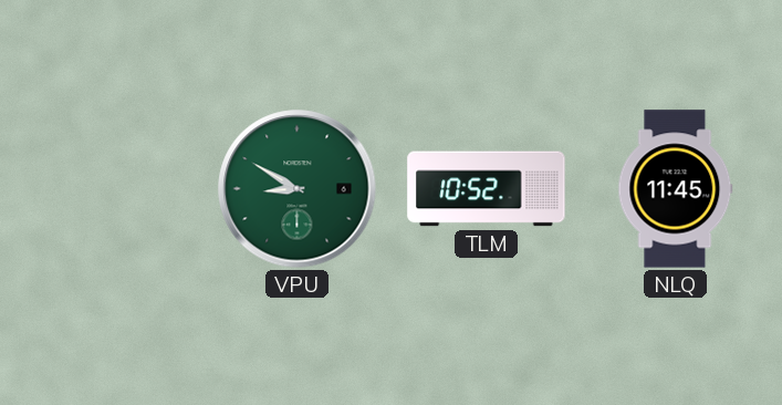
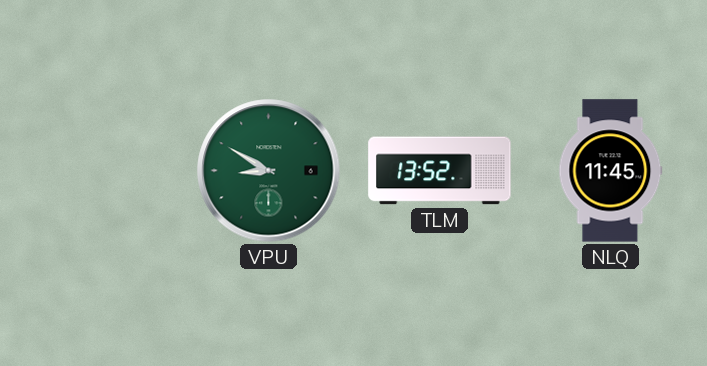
TLM: 10:52 -> 13:52
